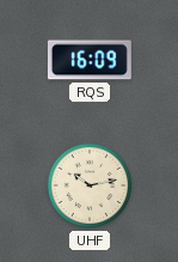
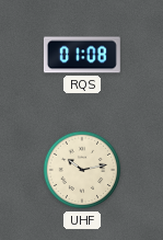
RQS: 16:09 -> 01:08
